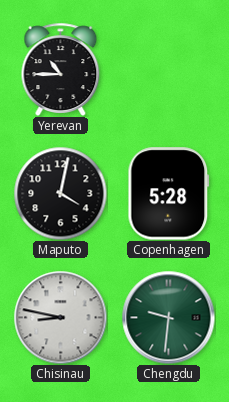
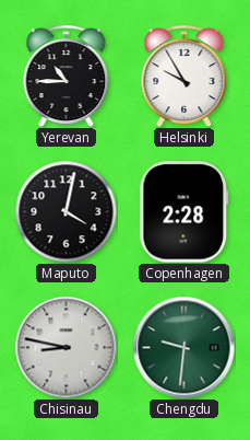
Helsinki: none -> 9:55
Copenhagen: 5:28 -> 2:28
